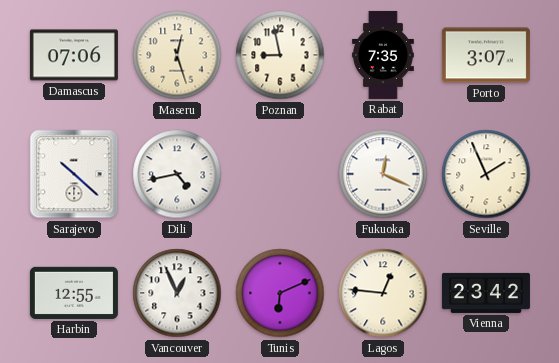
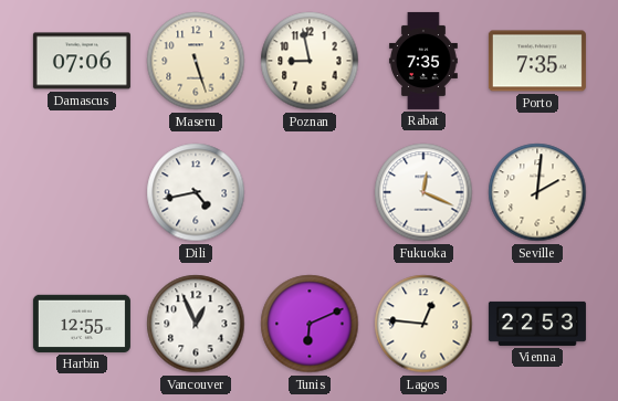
Maseru: 12:27 -> 5:27
Porto: 3:07 -> 7:35
Sarajevo: 10:22 -> none
Seville: 1:56 -> 2:01
Vienna: 23:42 -> 22:53
